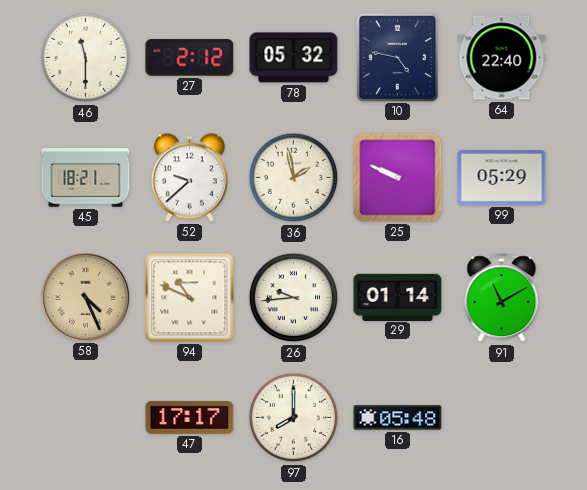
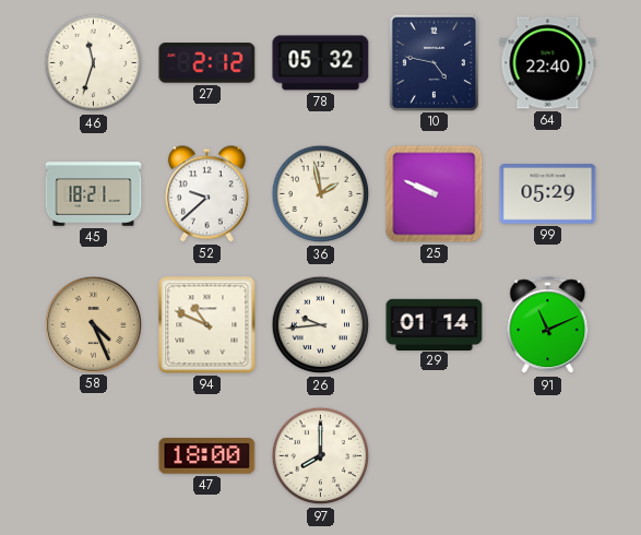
46: 11:30 -> 11:33
91: 11:10 -> 11:11
47: 17:17 -> 18:00
16: 05:48 -> none
